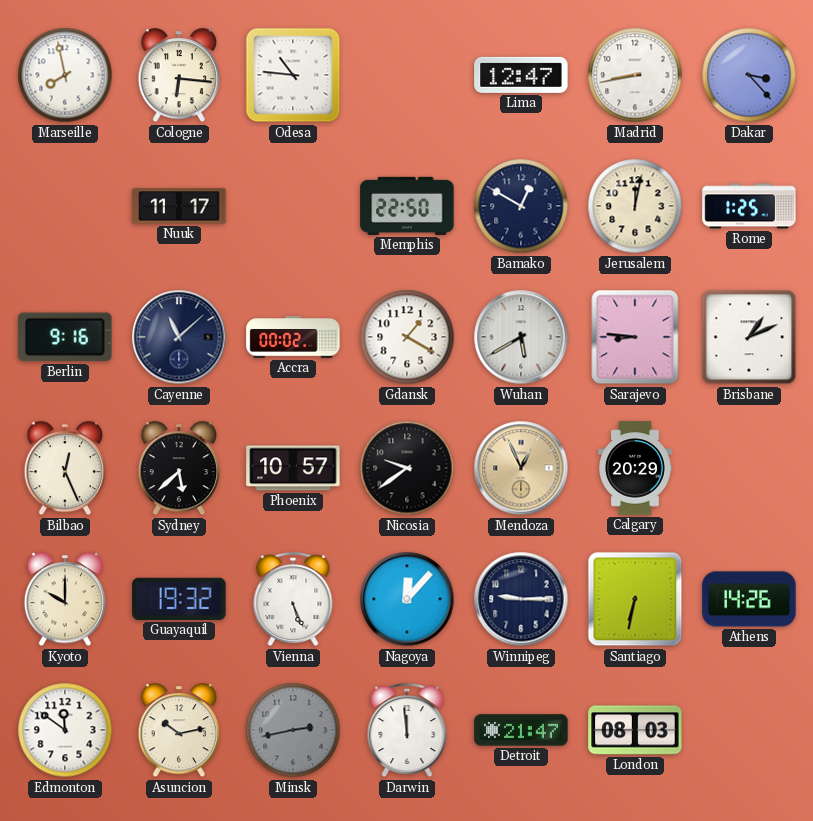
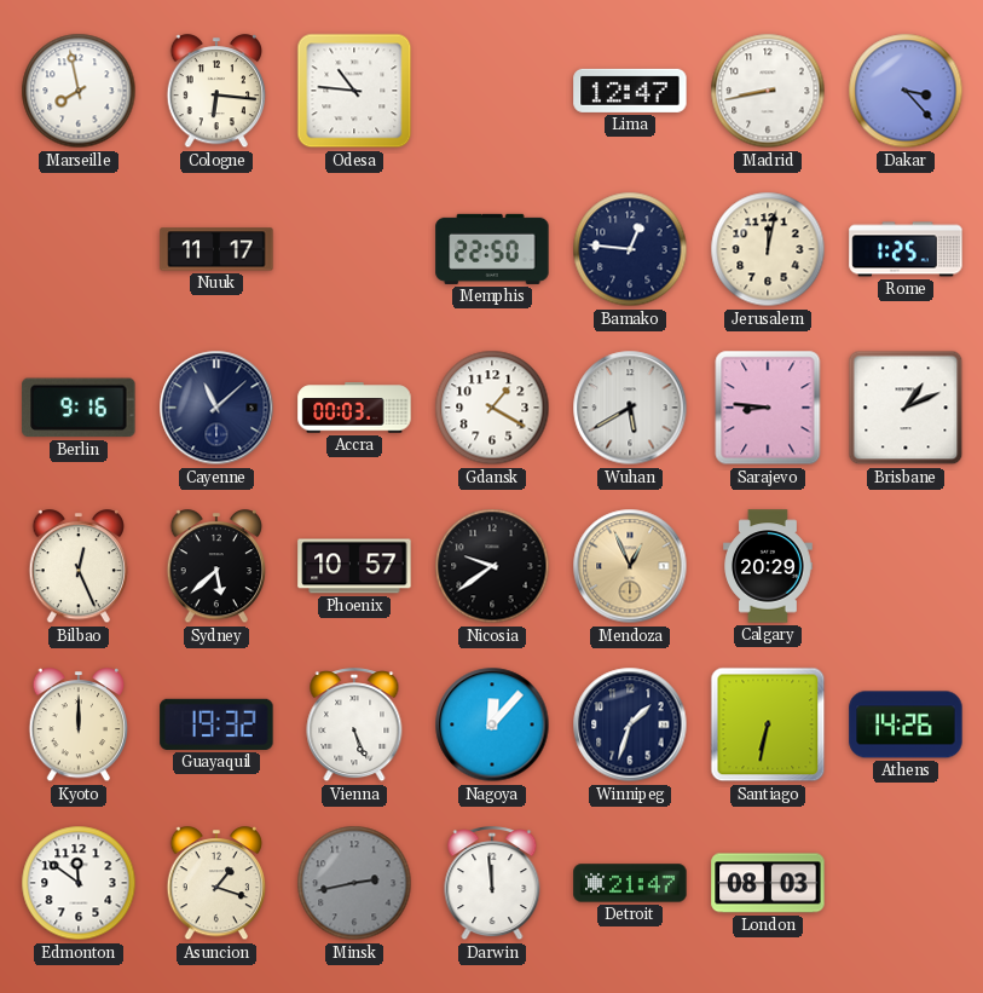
Bamako: 12:50 -> 12:46
Accra: 00:02 -> 00:03
Kyoto: 10:00 -> 12:00
Winnipeg: 9:15 -> 1:33
Asuncion: 10:13 -> 1:18
